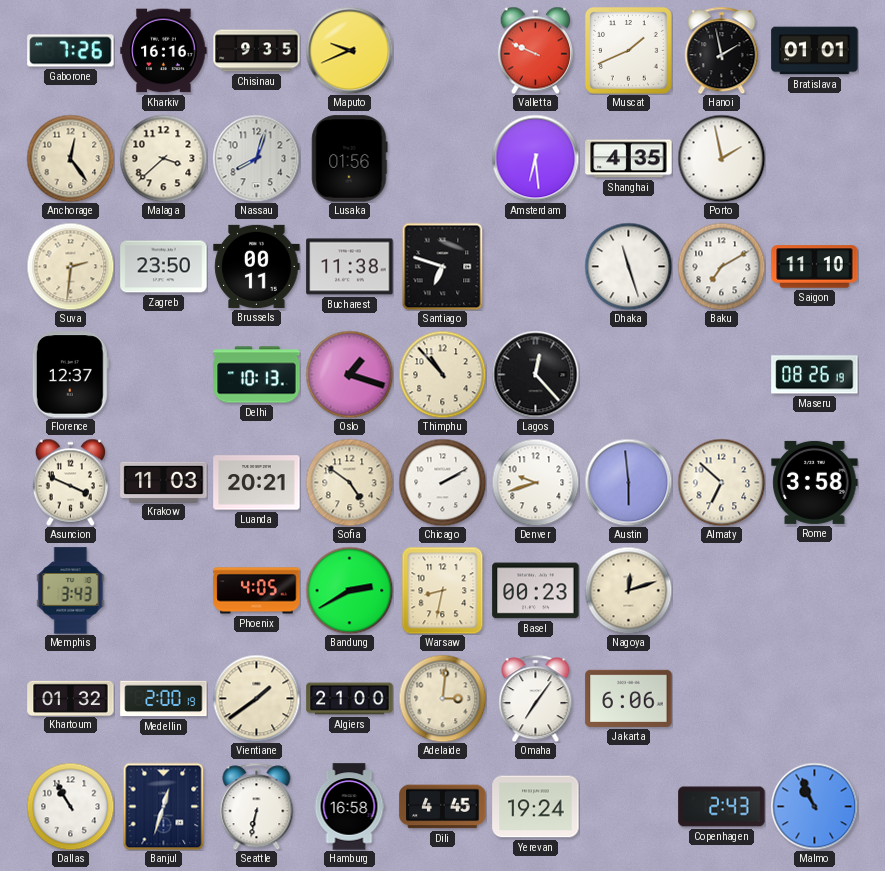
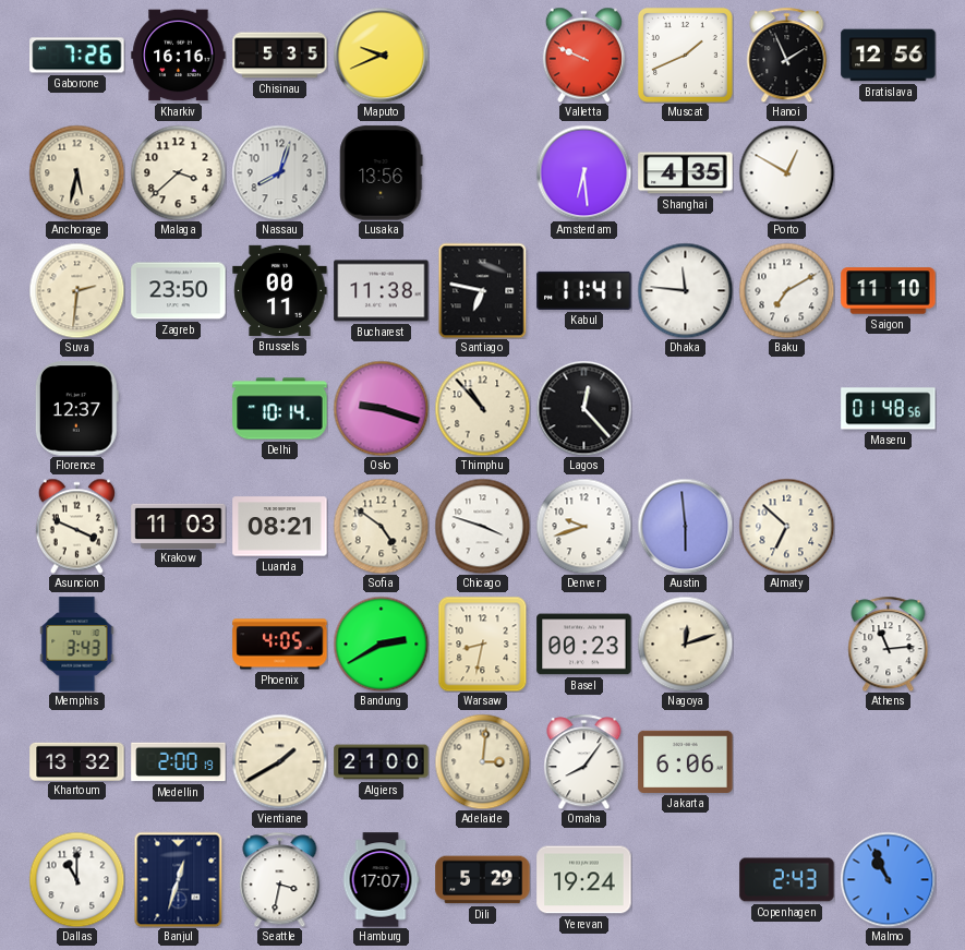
Chisinau: 9:35 -> 5:35
Hanoi: 1:58 -> 1:56
Bratislava: 01:01 -> 12:56
Anchorage: 12:24 -> 5:32
Lusaka: 01:56 -> 13:56
Porto: 1:58 -> 12:50
Santiago: 6:48 -> 6:47
Kabul: none -> 11:41
Dhaka: 11:27 -> 11:46
Delhi: 10:13 -> 10:14
Oslo: 1:18 -> 9:18
Maseru: 08:26 -> 01:48
Luanda: 20:21 -> 08:21
Chicago: 2:10 -> 3:48
Rome: 3:58 -> none
Athens: none -> 11:14
Khartoum: 01:32 -> 13:32
Vientiane: 1:39 -> 1:40
Omaha: 7:06 -> 8:06
Dallas: 10:55 -> 11:00
Seattle: 6:32 -> 3:32
Hamburg: 16:58 -> 17:07
Dili: 4:45 -> 5:29
